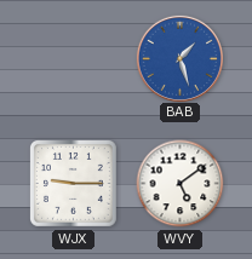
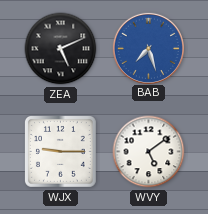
ZEA: none -> 5:11
BAB: 1:27 -> 7:27
